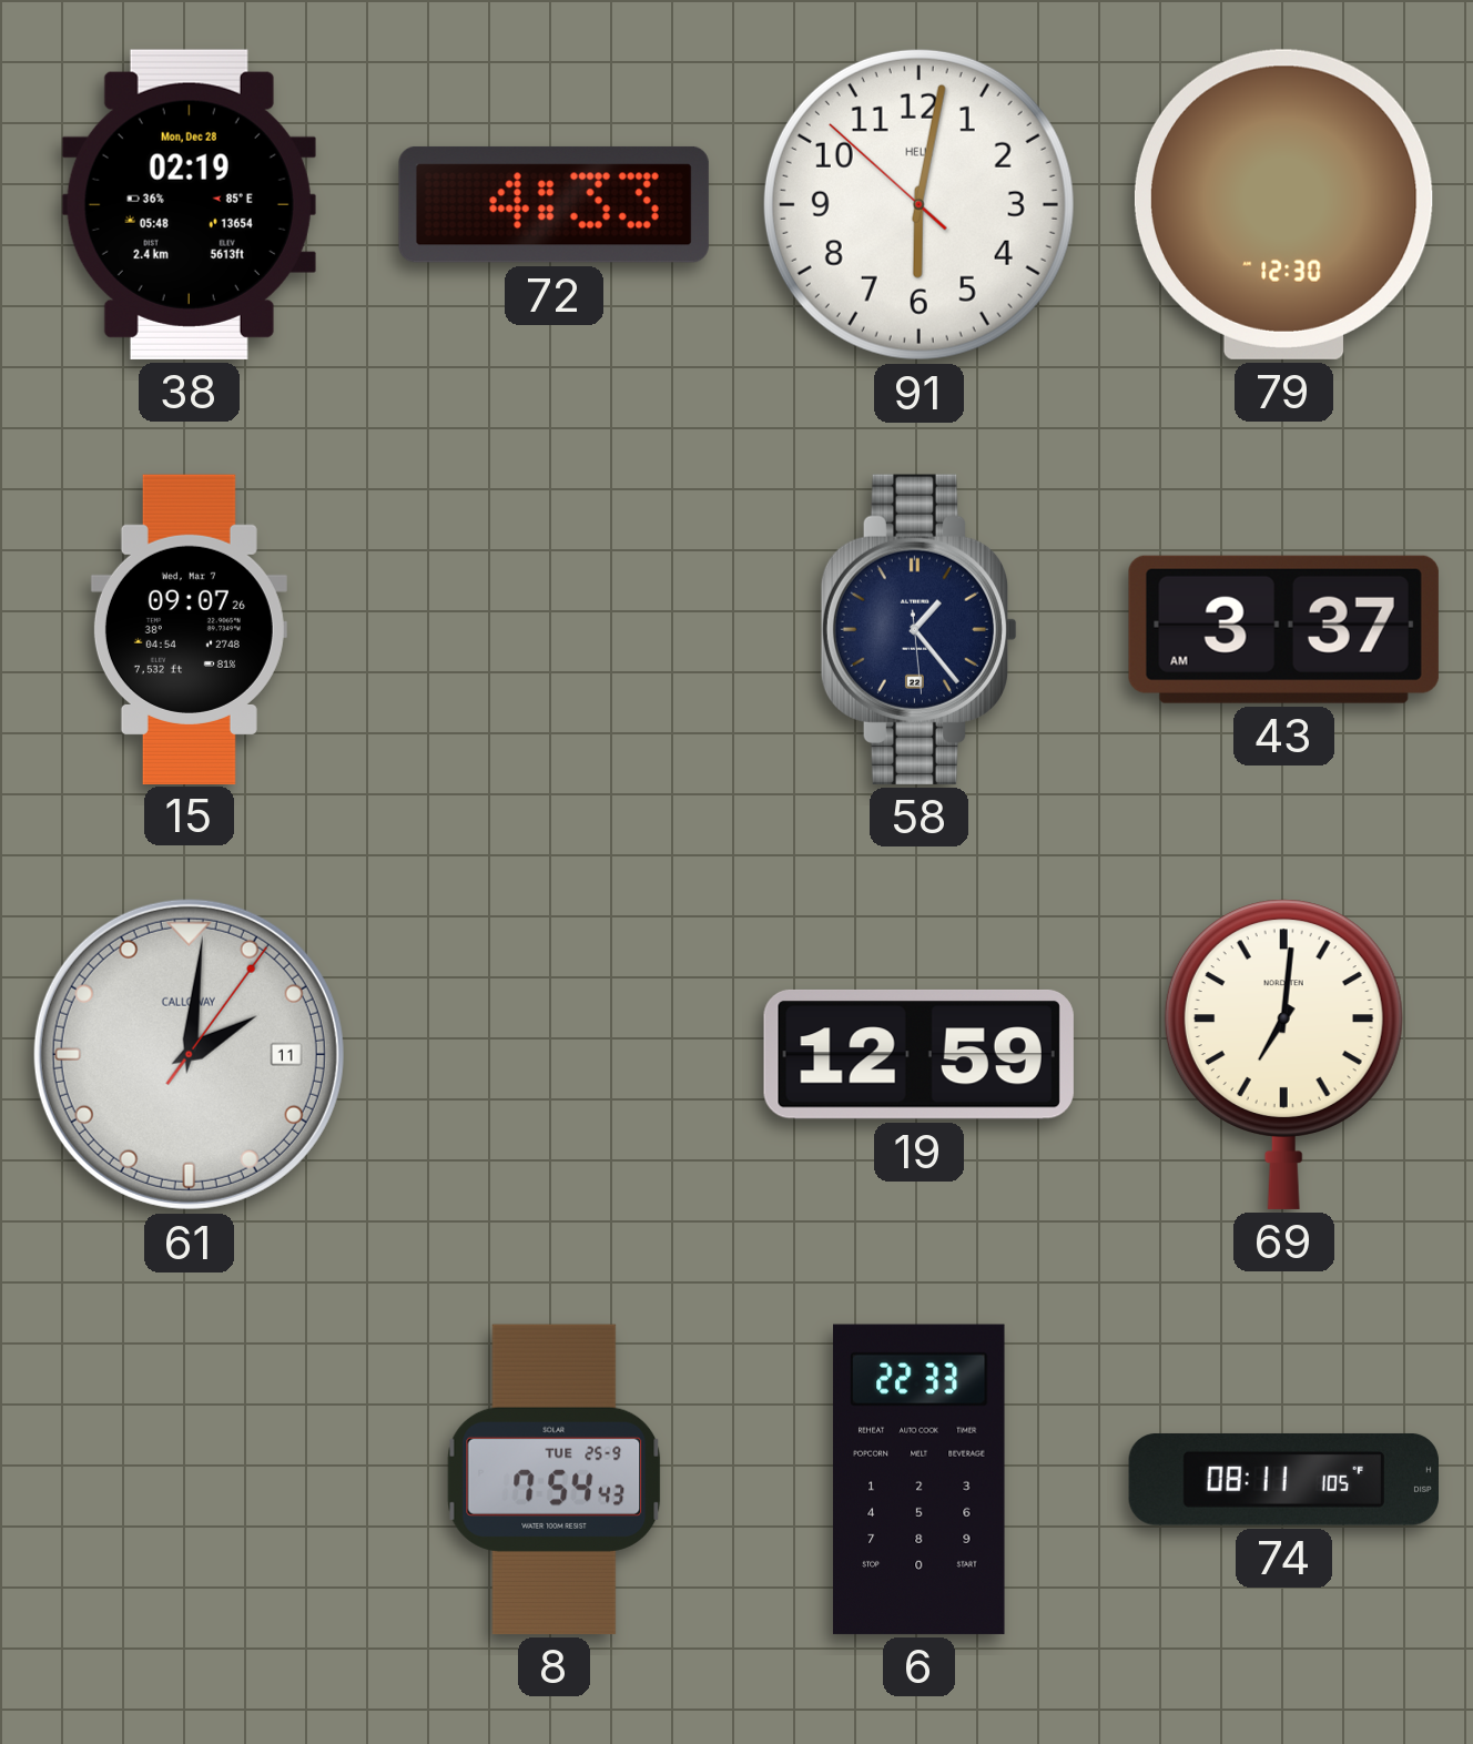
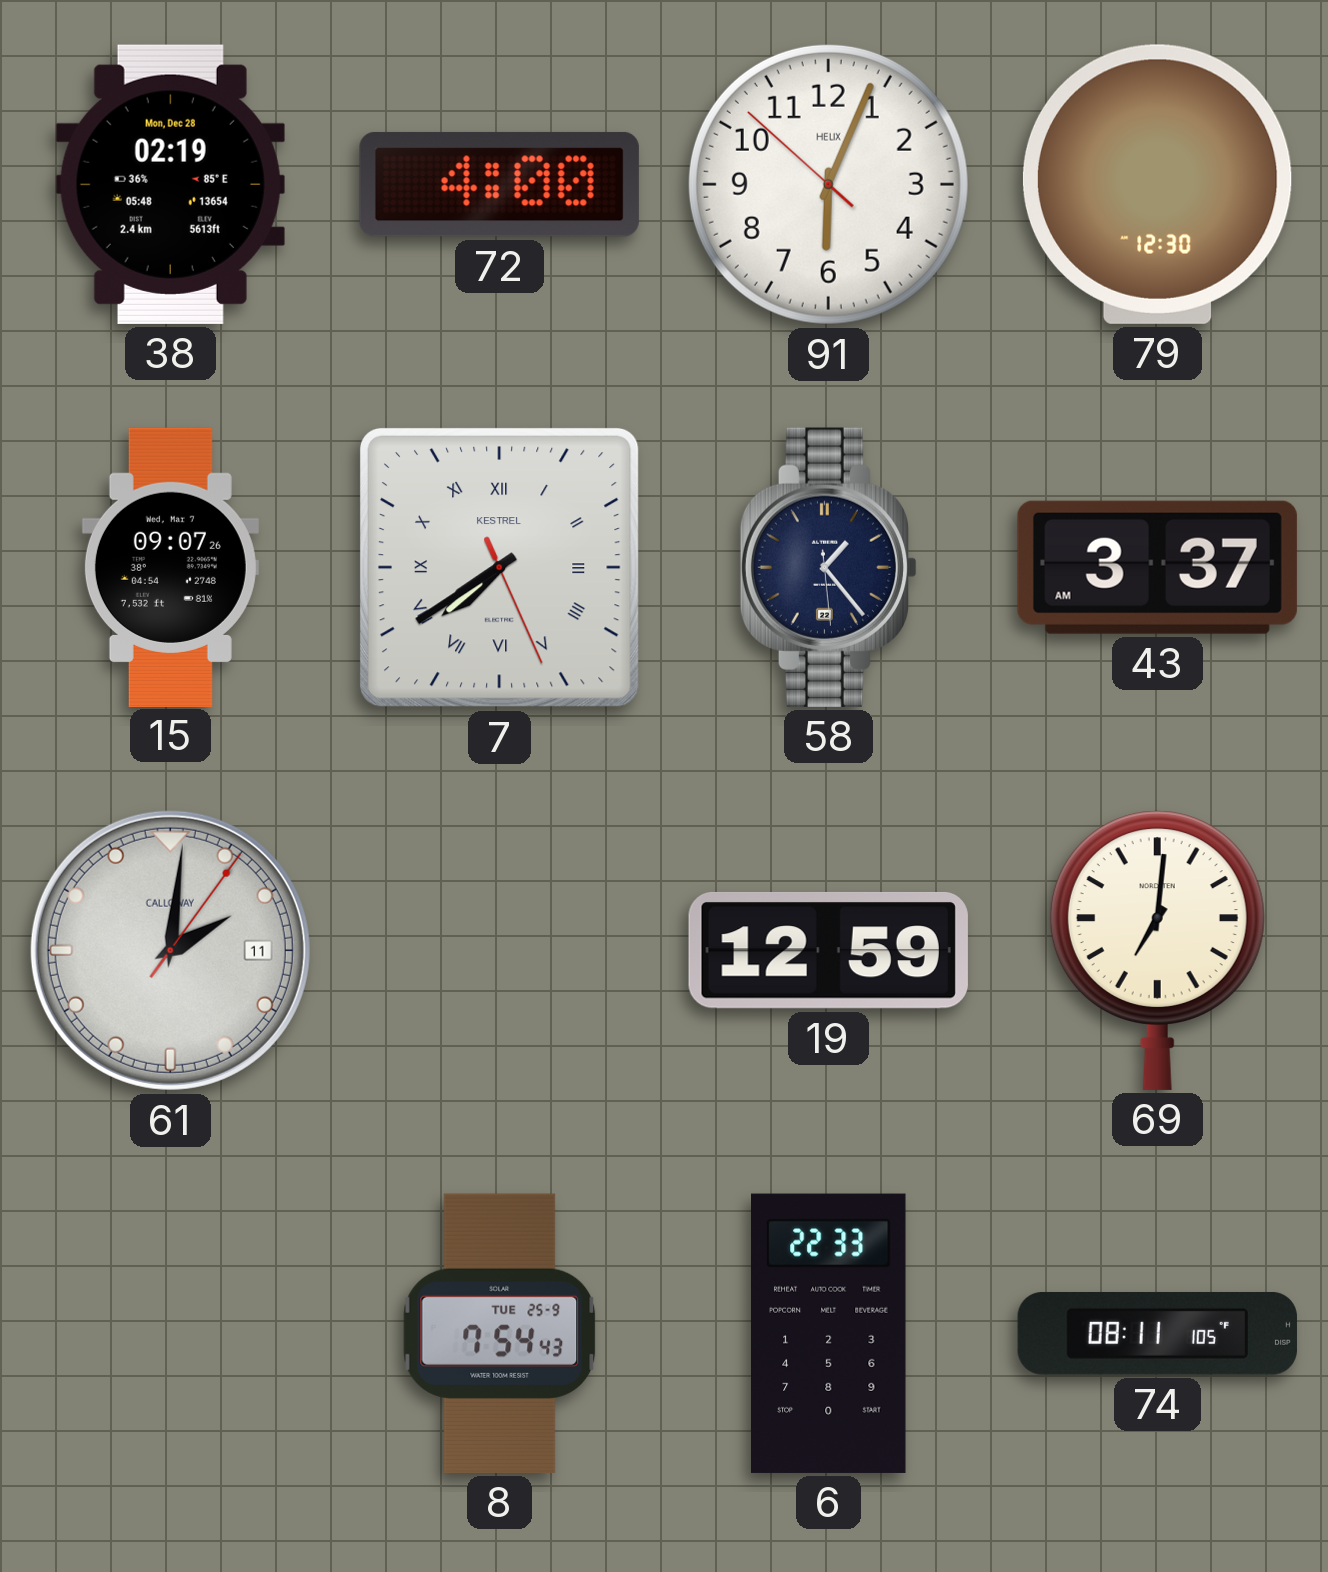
72: 4:33 -> 4:00
91: 6:01 -> 6:03
7: none -> 7:39
